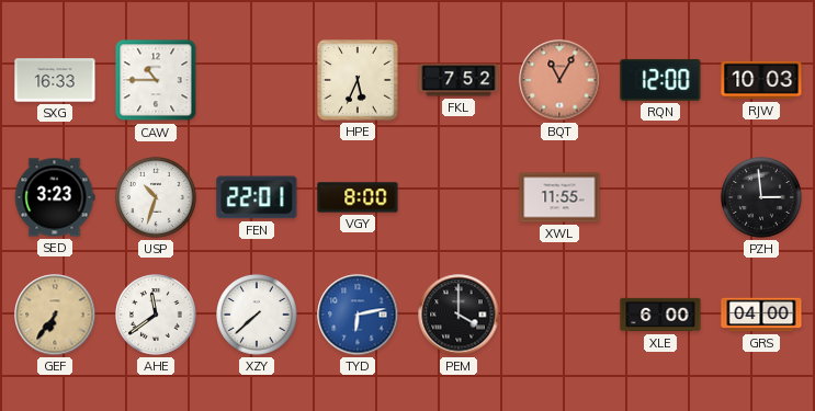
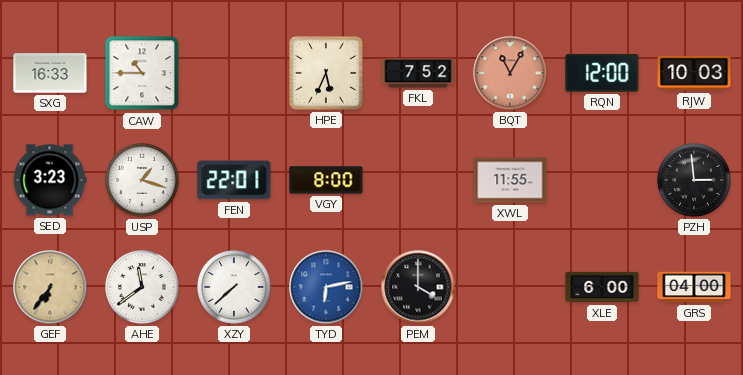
USP: 10:33 -> 1:18
